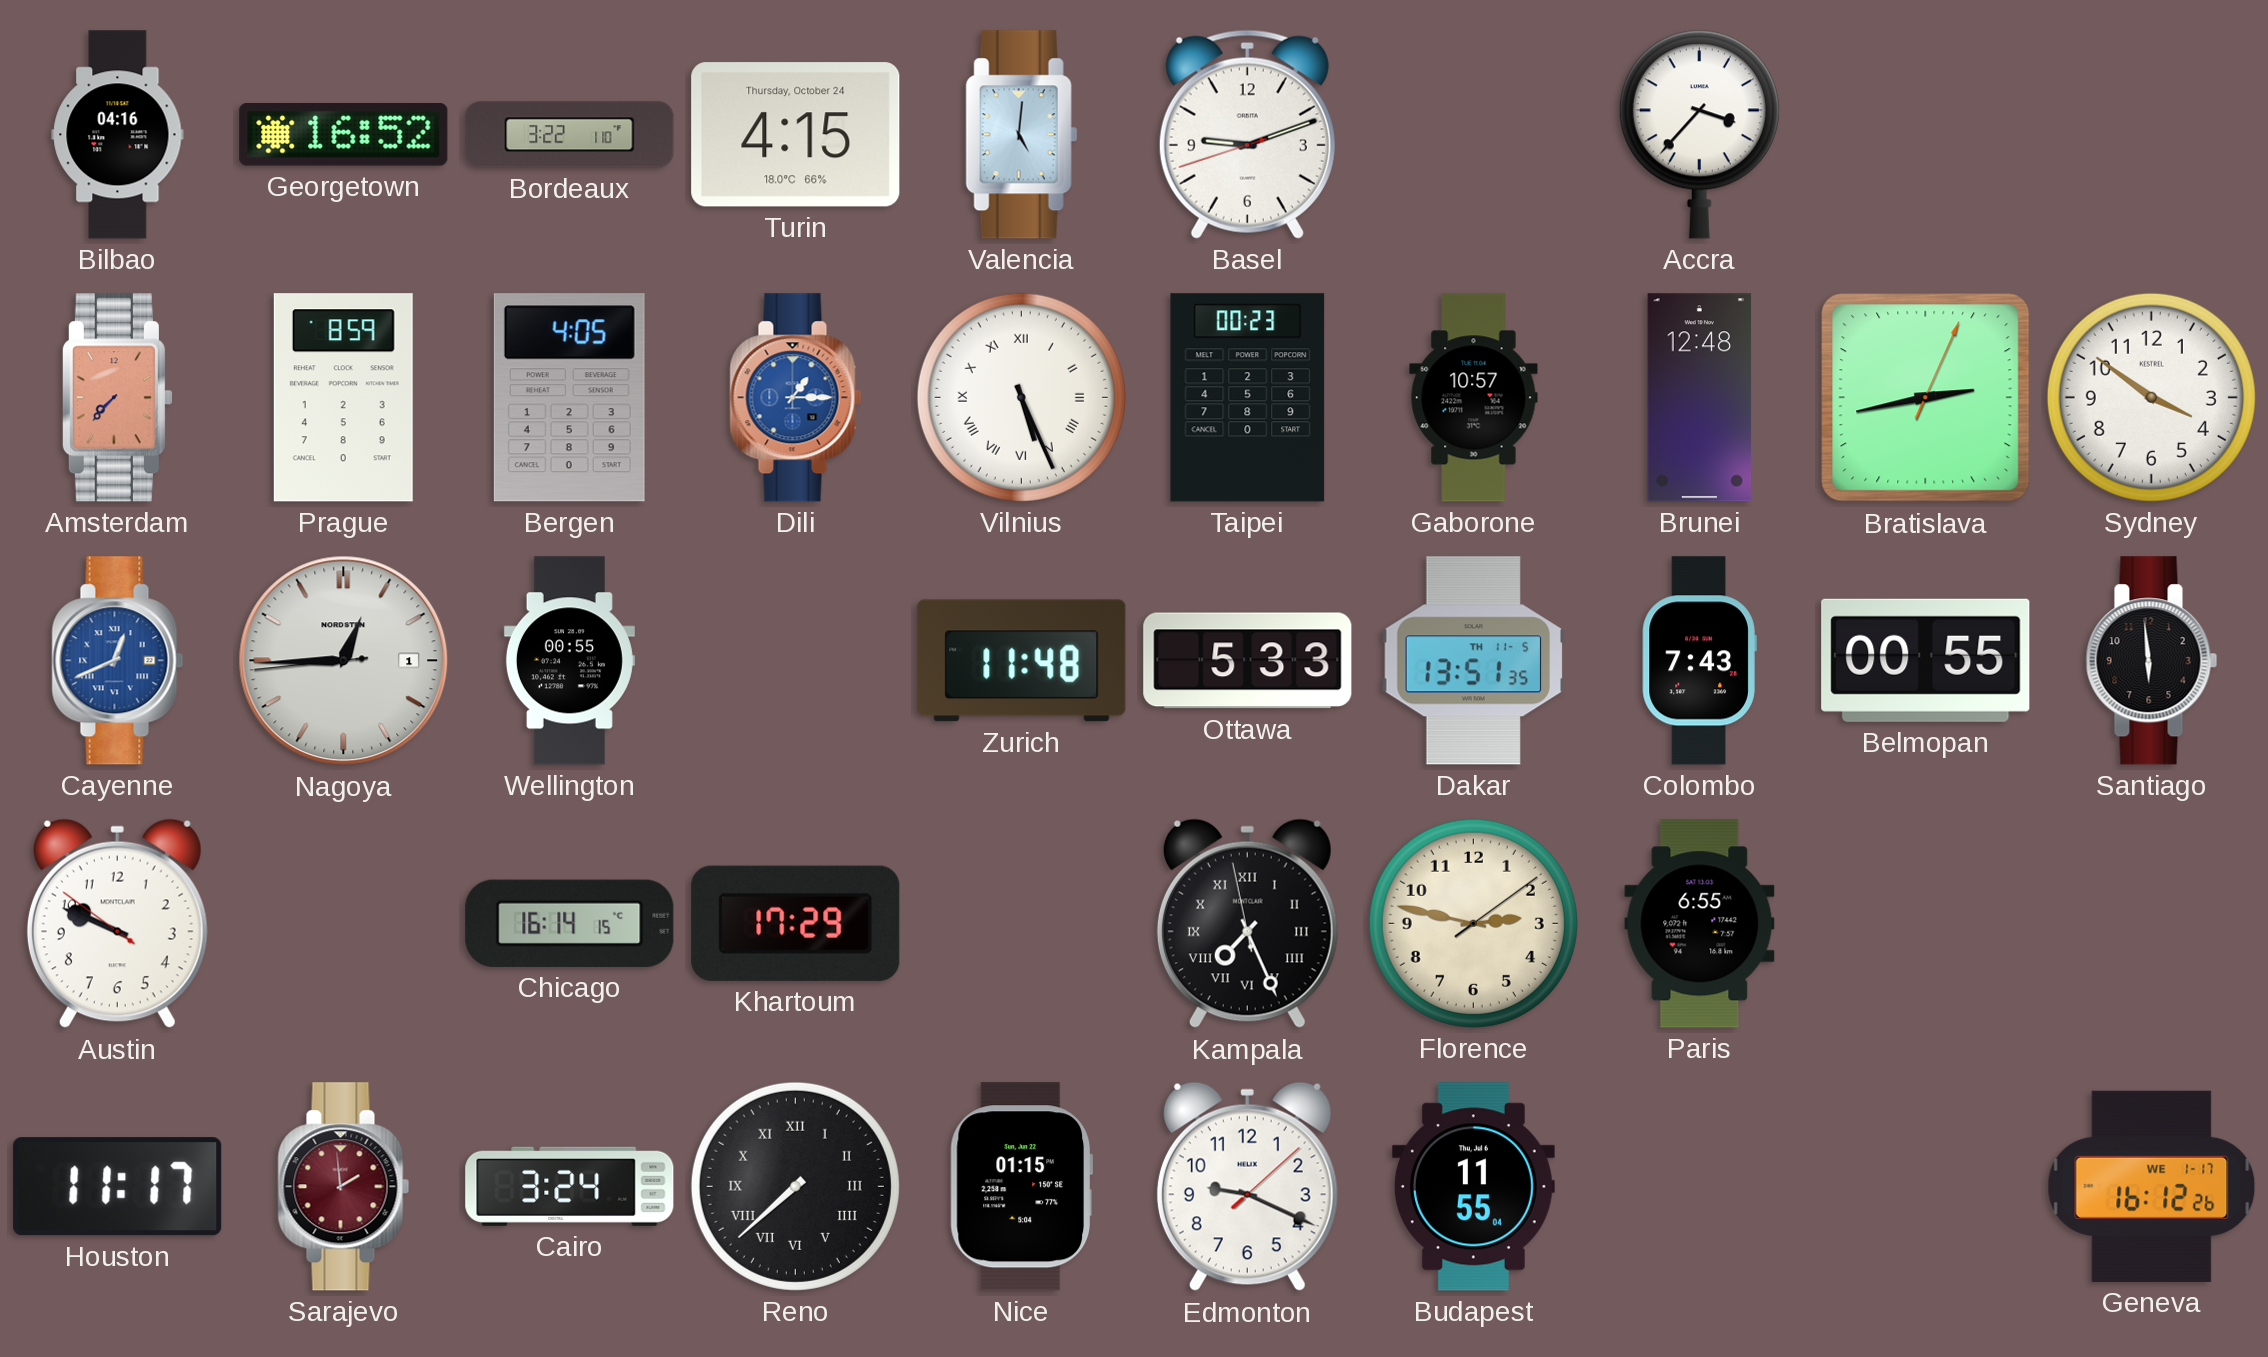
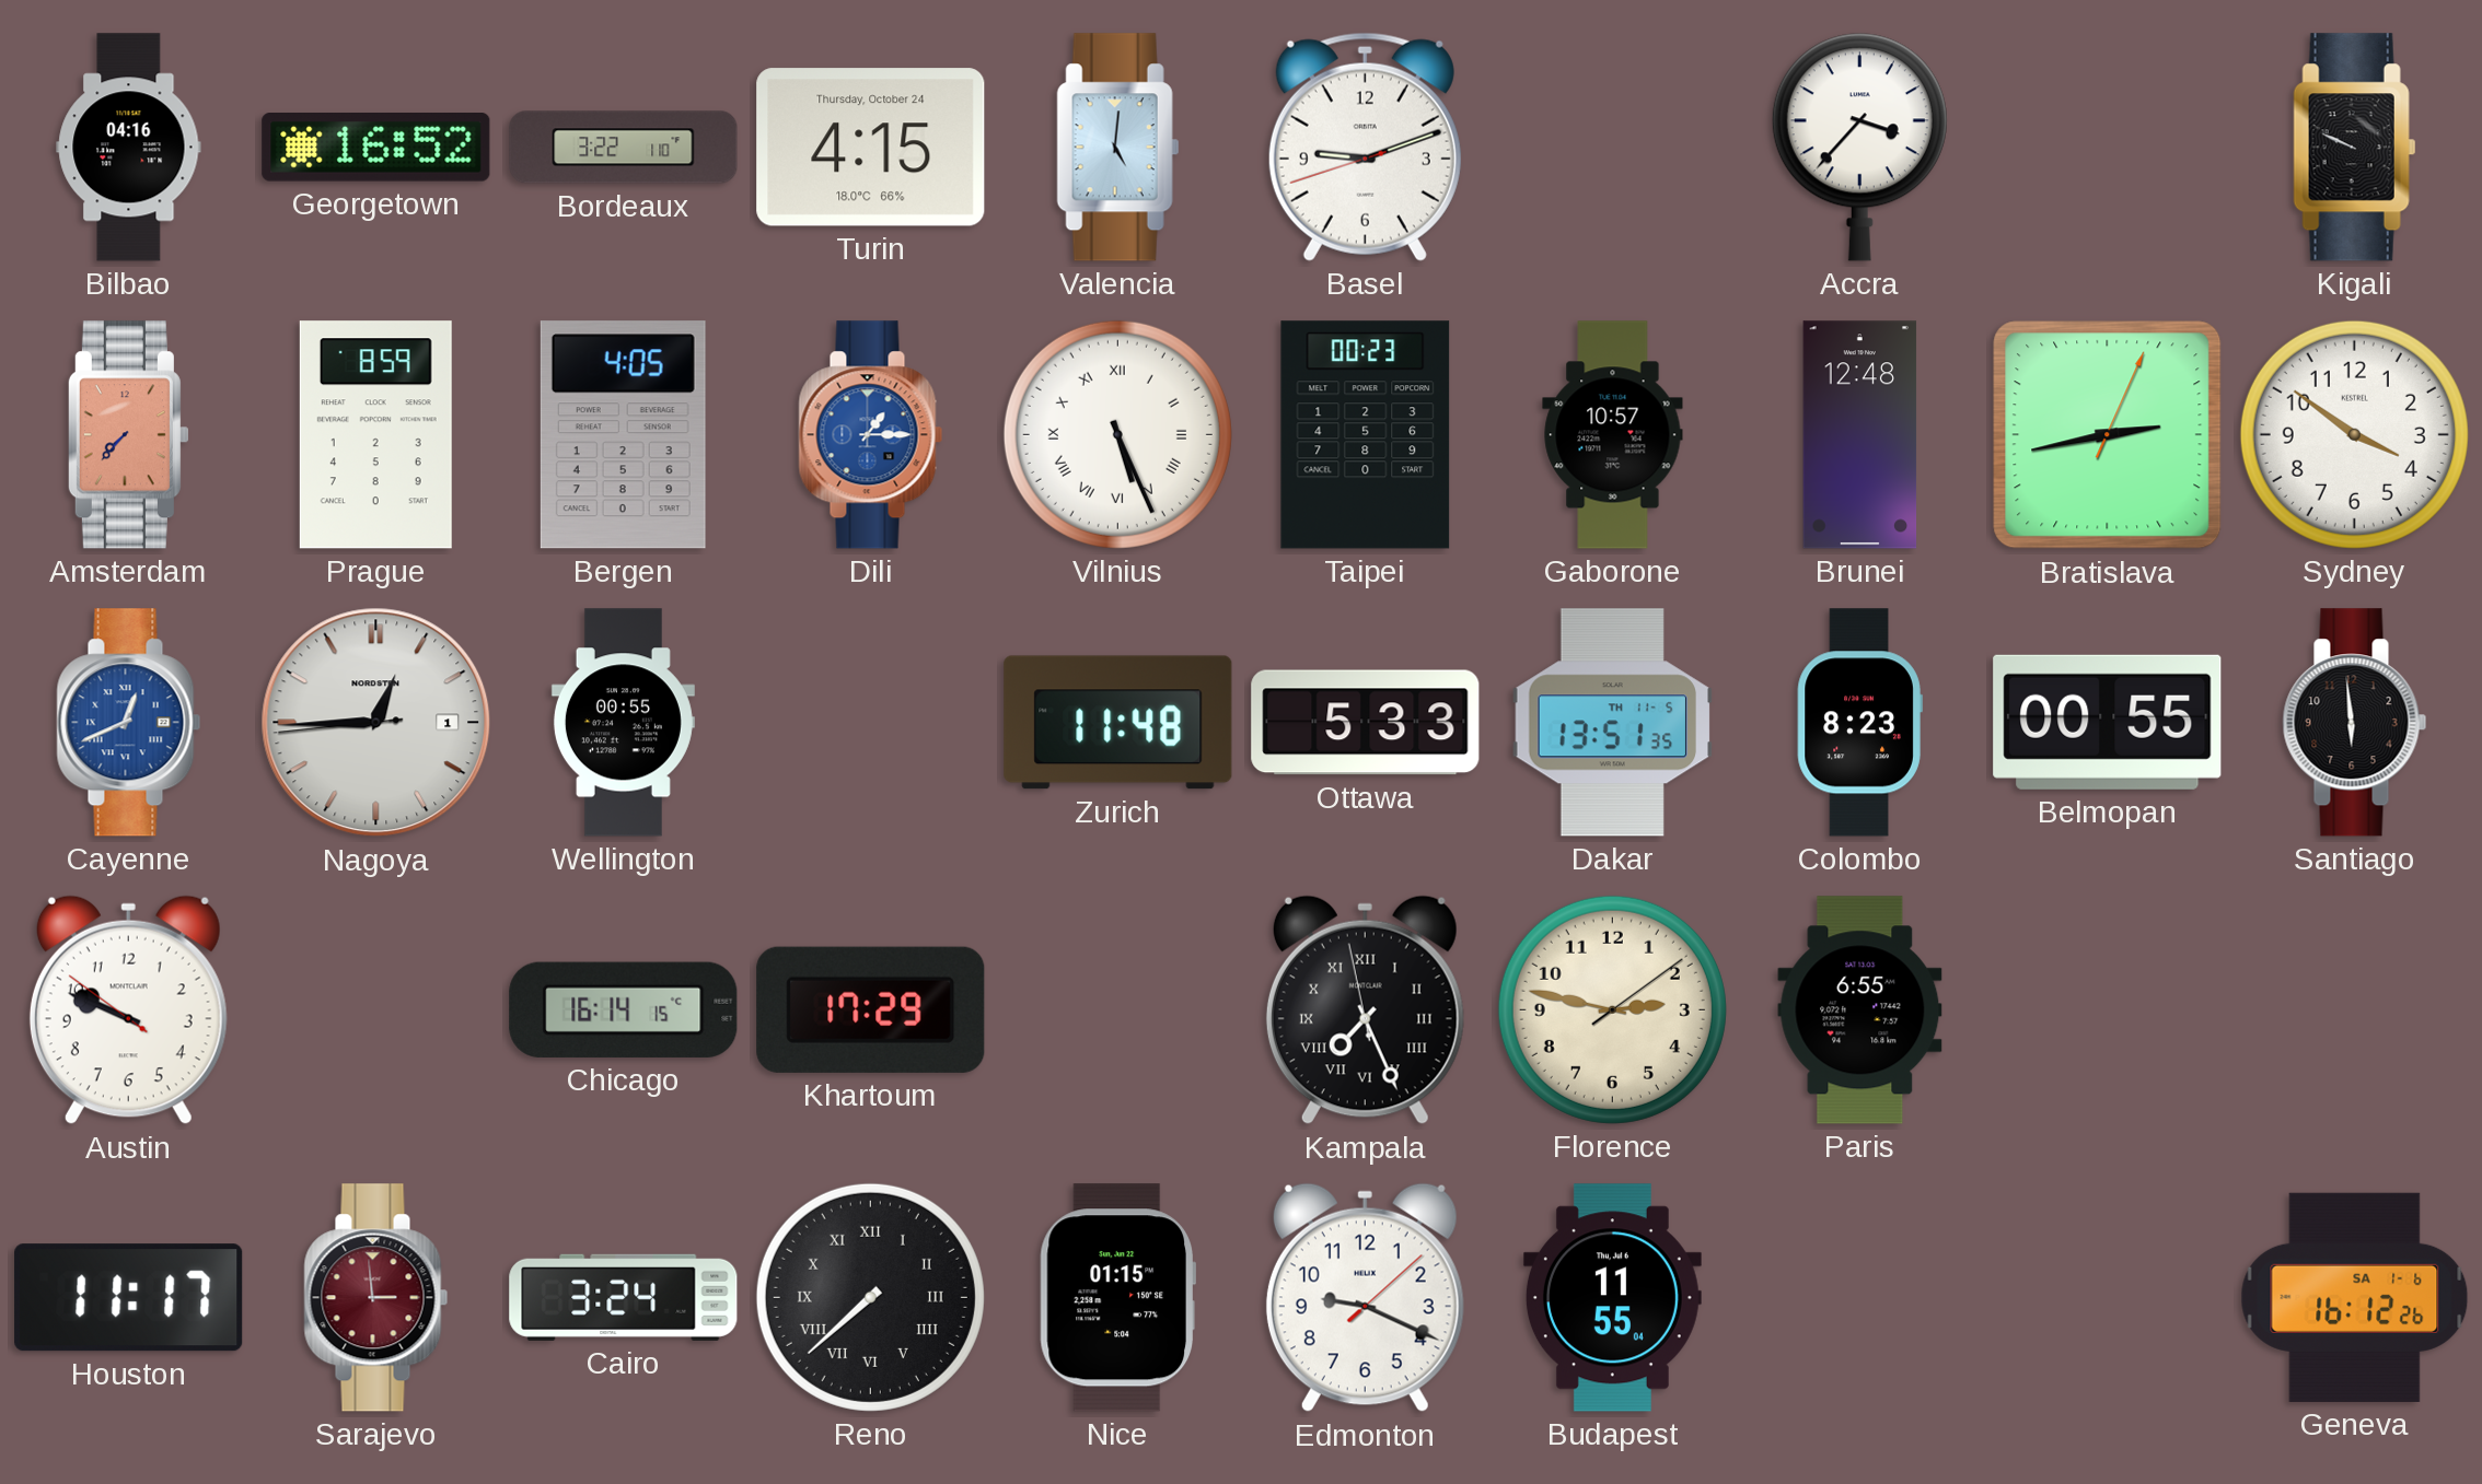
Kigali: none -> 9:49
Colombo: 7:43 -> 8:23
Sarajevo: 1:59 -> 2:59
Geneva date: WE 1-17 -> SA 1-6
